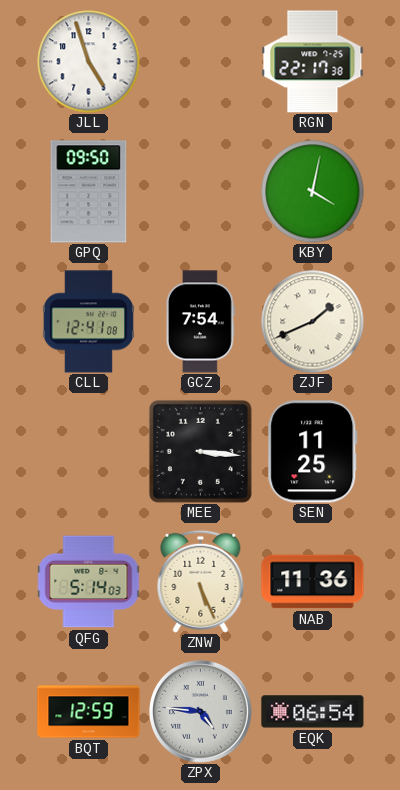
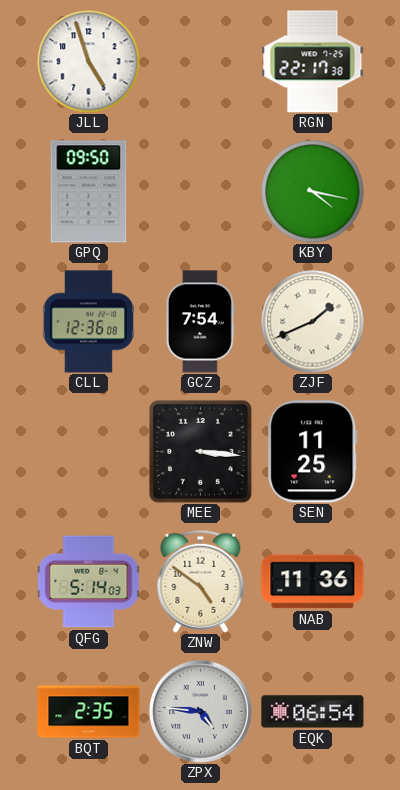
KBY: 4:02 -> 4:17
CLL: 12:41 -> 12:36
ZNW: 5:26 -> 4:51
BQT: 12:59 -> 2:35
